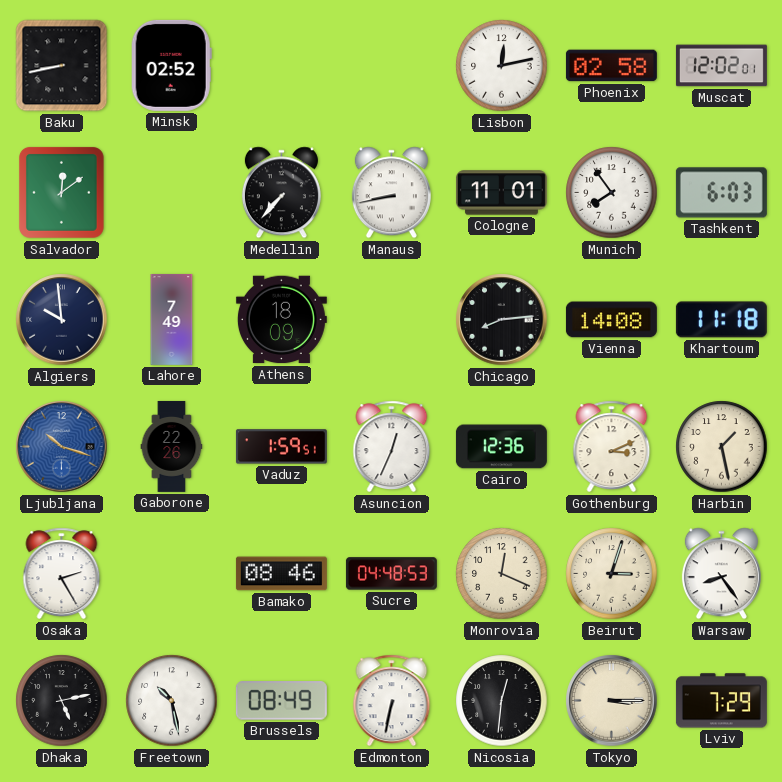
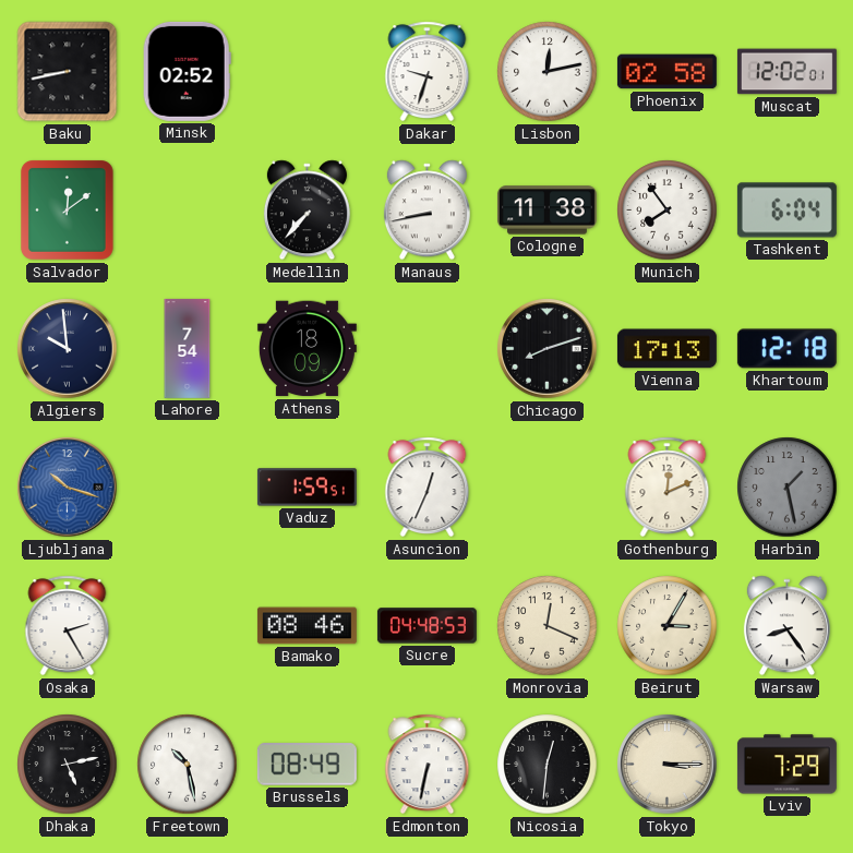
Dakar: none -> 9:33
Cologne: 11:01 -> 11:38
Tashkent: 6:03 -> 6:04
Lahore: 7:49 -> 7:54
Chicago: 8:14 -> 8:12
Vienna: 14:08 -> 17:13
Khartoum: 11:18 -> 12:18
Gaborone: 22:26 -> none
Cairo: 12:36 -> none
Gothenburg: 3:11 -> 12:11
Harbin dial: cream -> grey
Beirut: 3:03 -> 3:05
